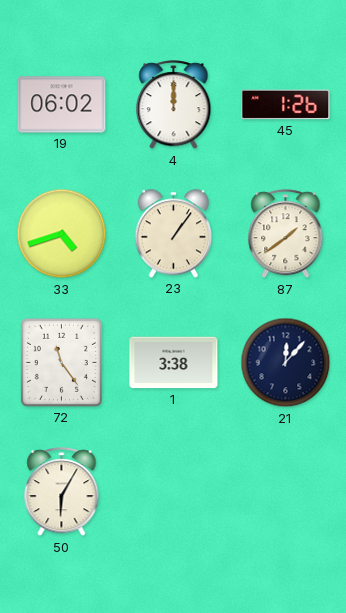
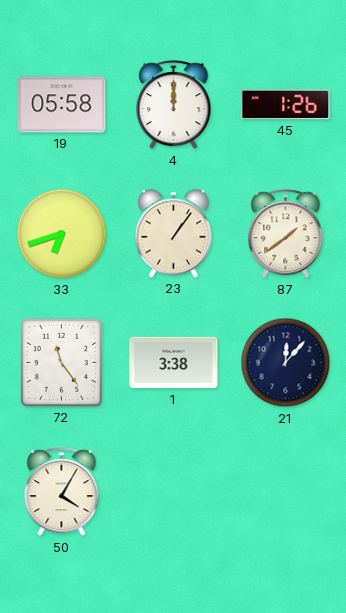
19: 06:02 -> 05:58
33: 4:42 -> 6:42
50: 6:05 -> 4:05
